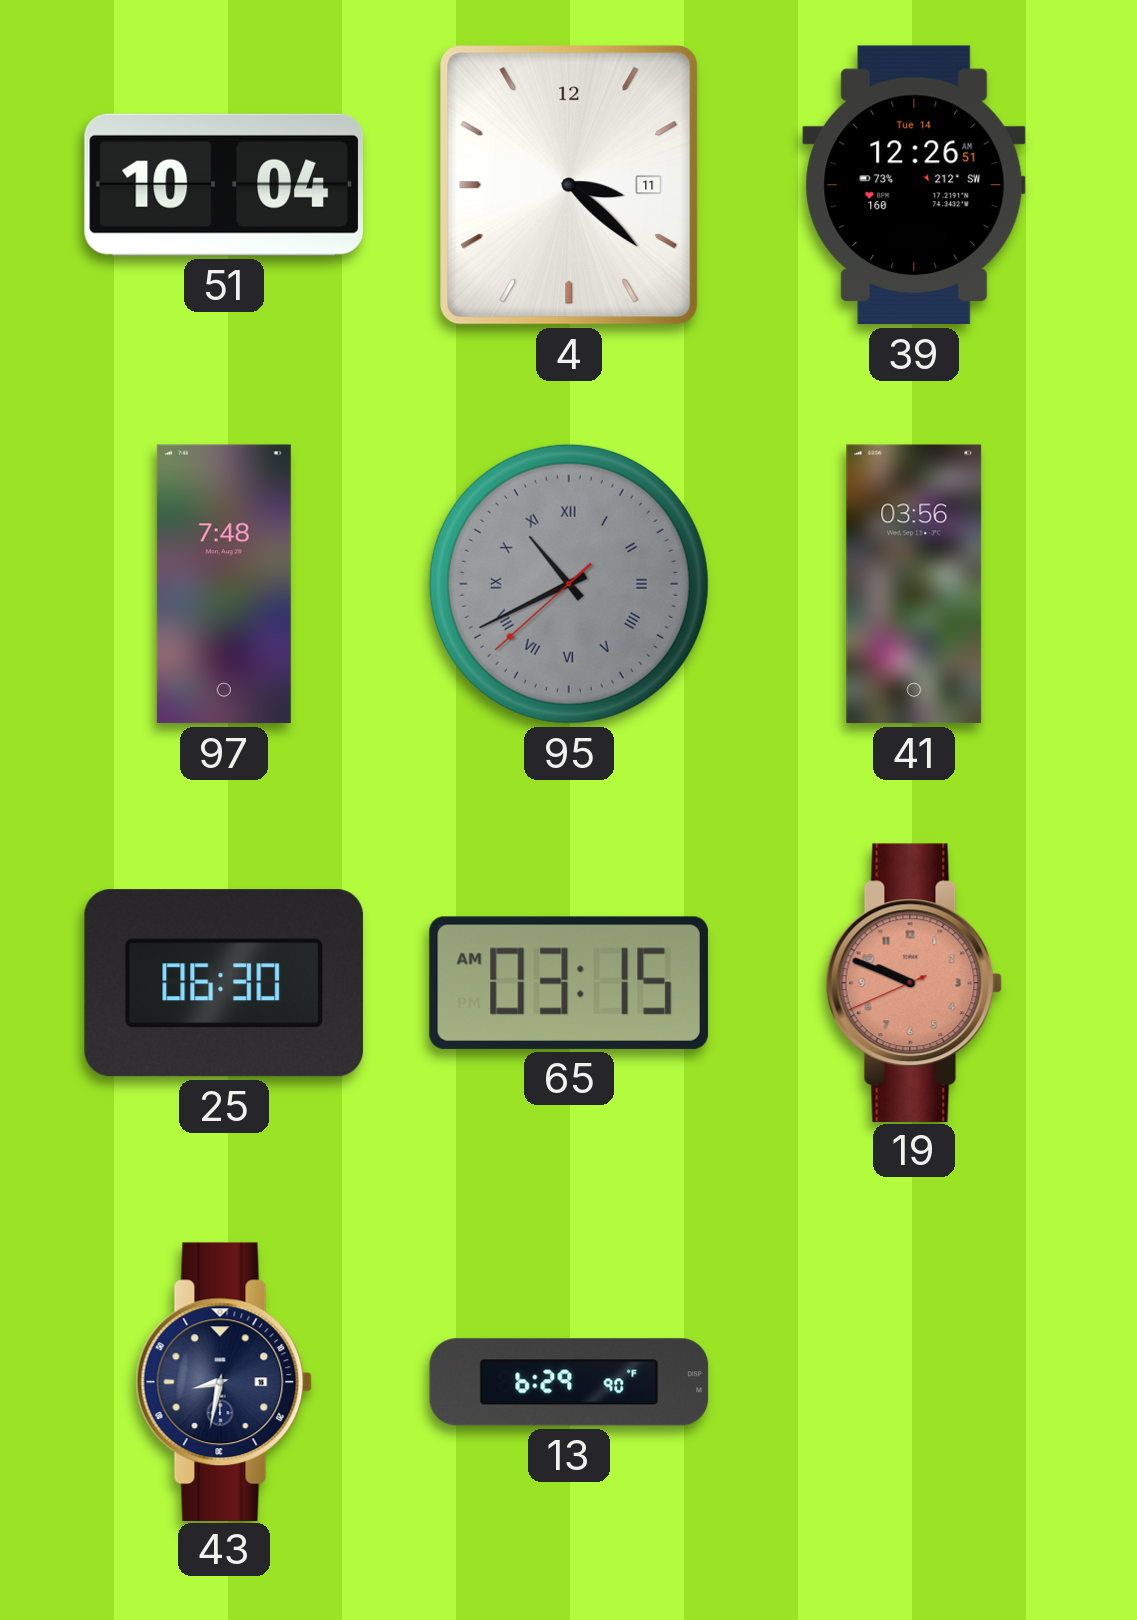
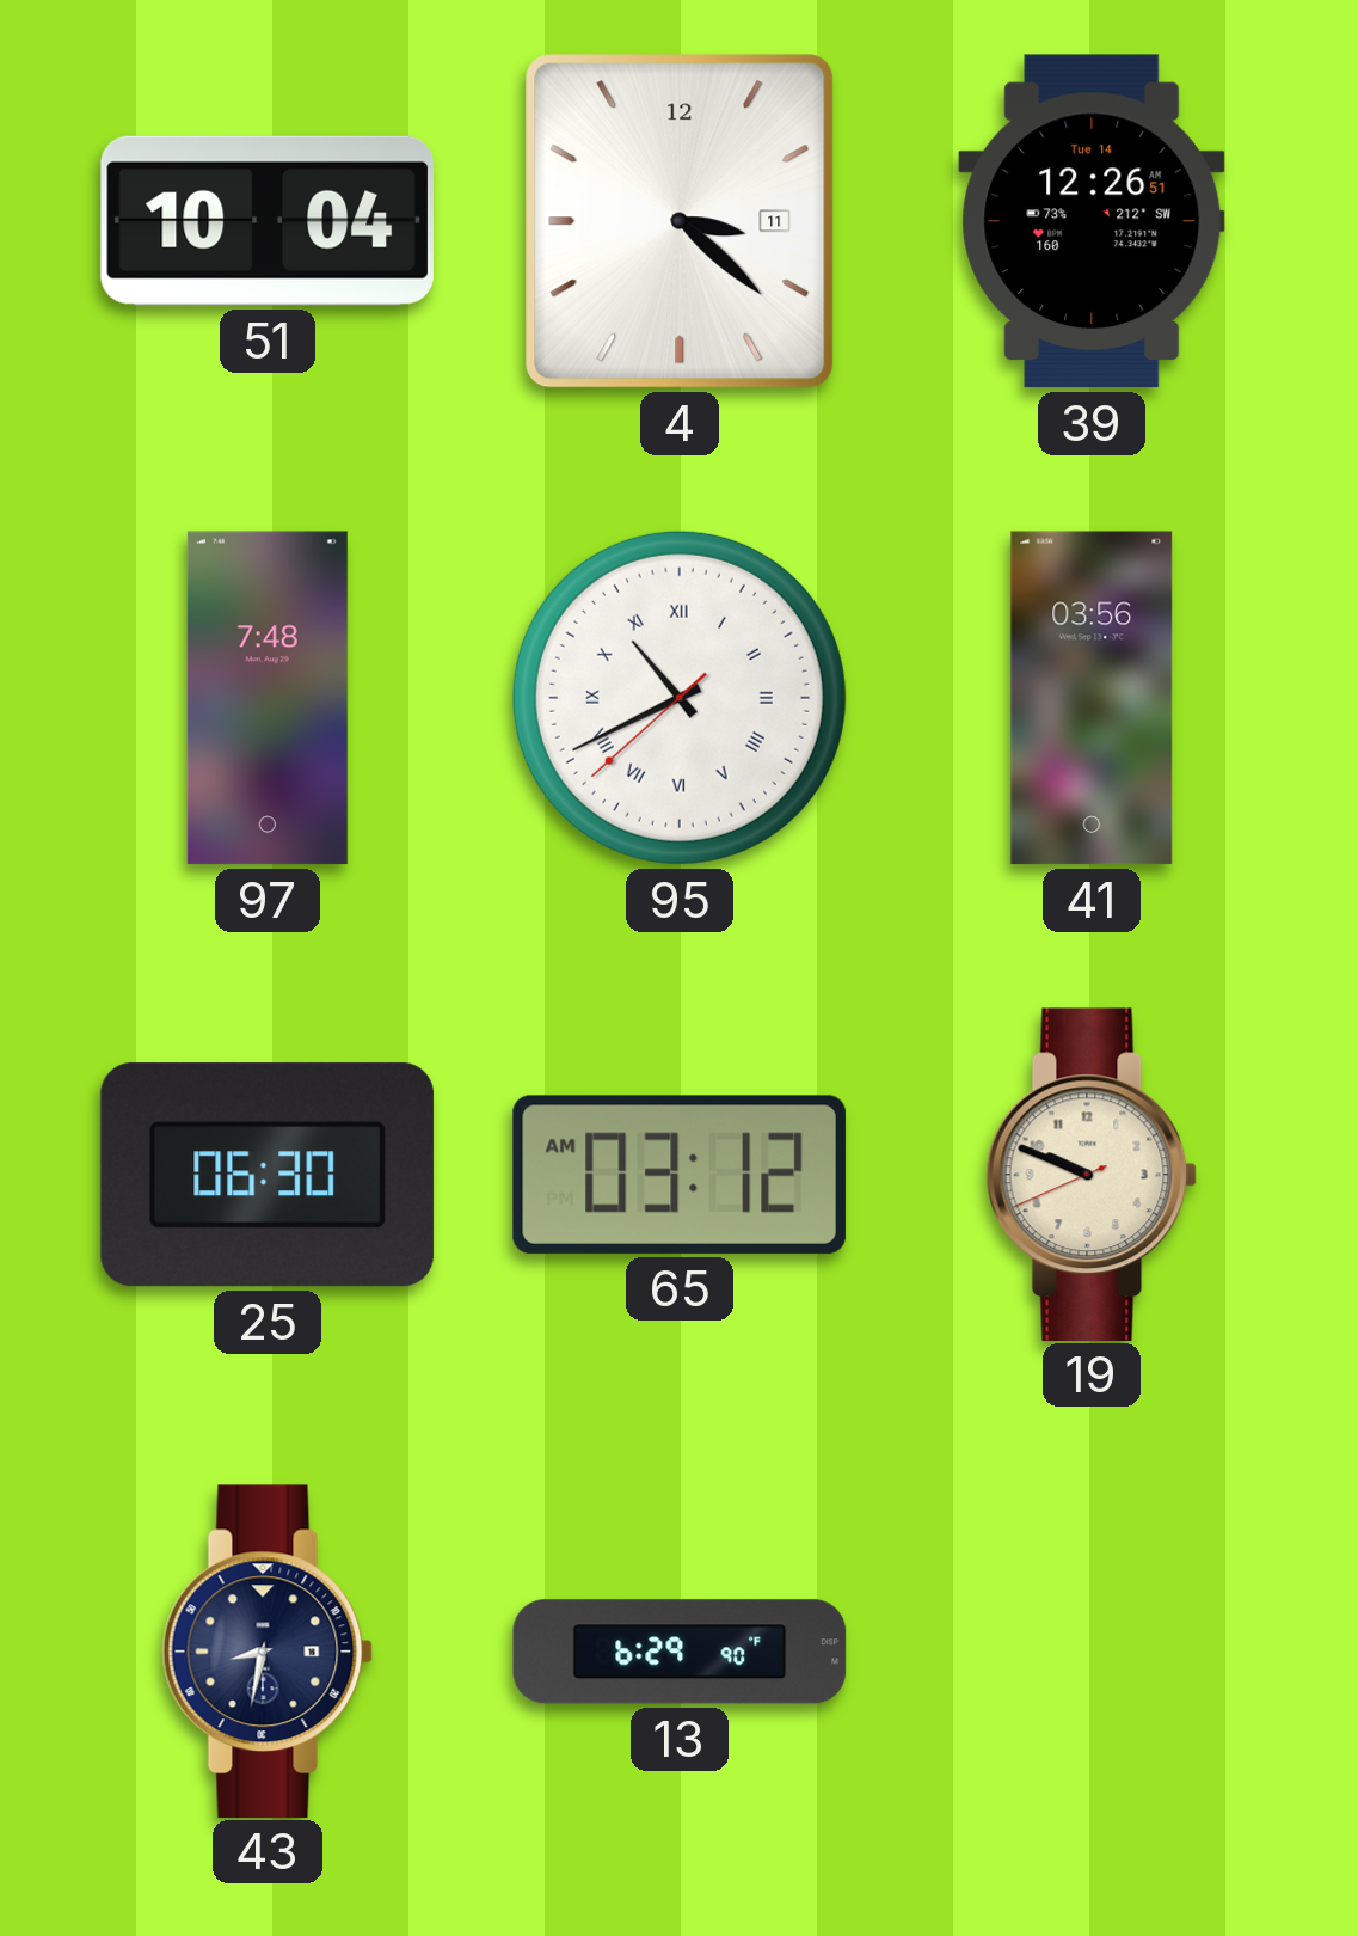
95 dial: grey -> white
65: 03:15 -> 03:12
19 dial: salmon -> cream
